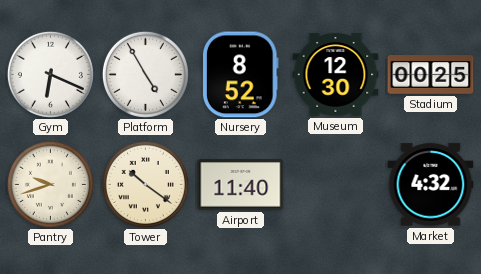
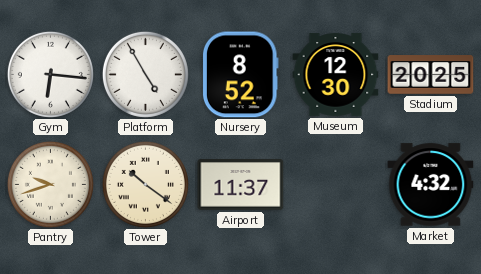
Gym: 6:19 -> 6:16
Stadium: 00:25 -> 20:25
Airport: 11:40 -> 11:37
